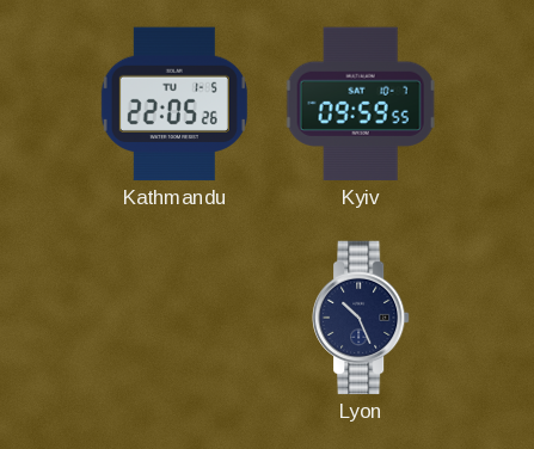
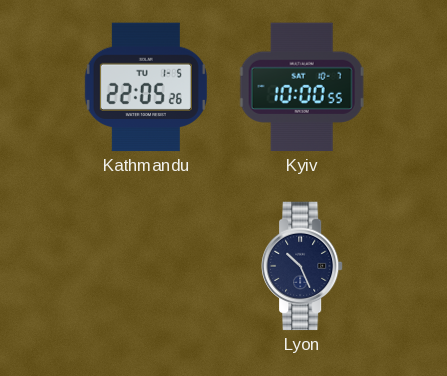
Kyiv: 09:59 -> 10:00
